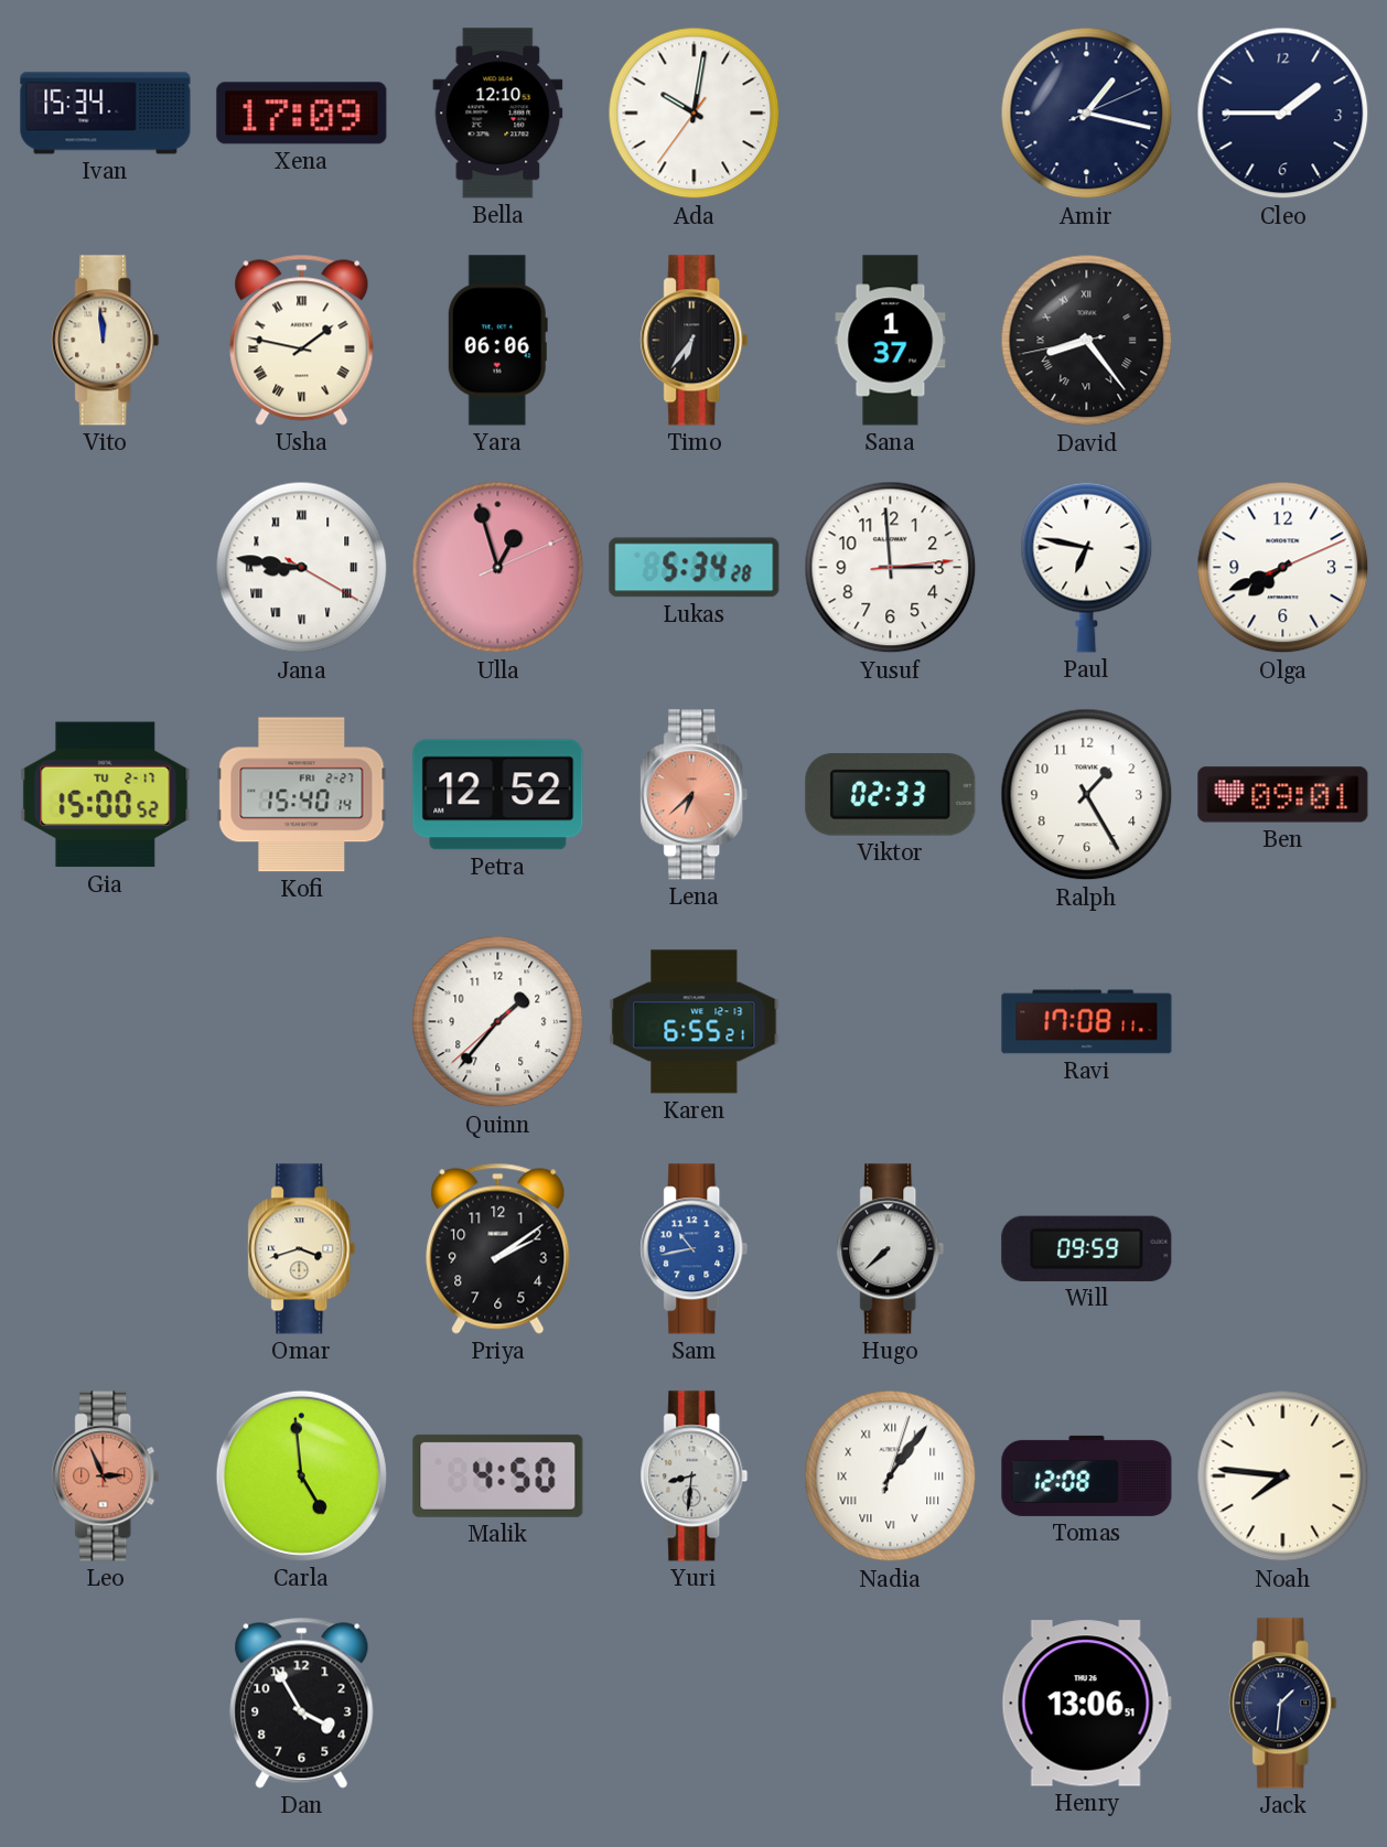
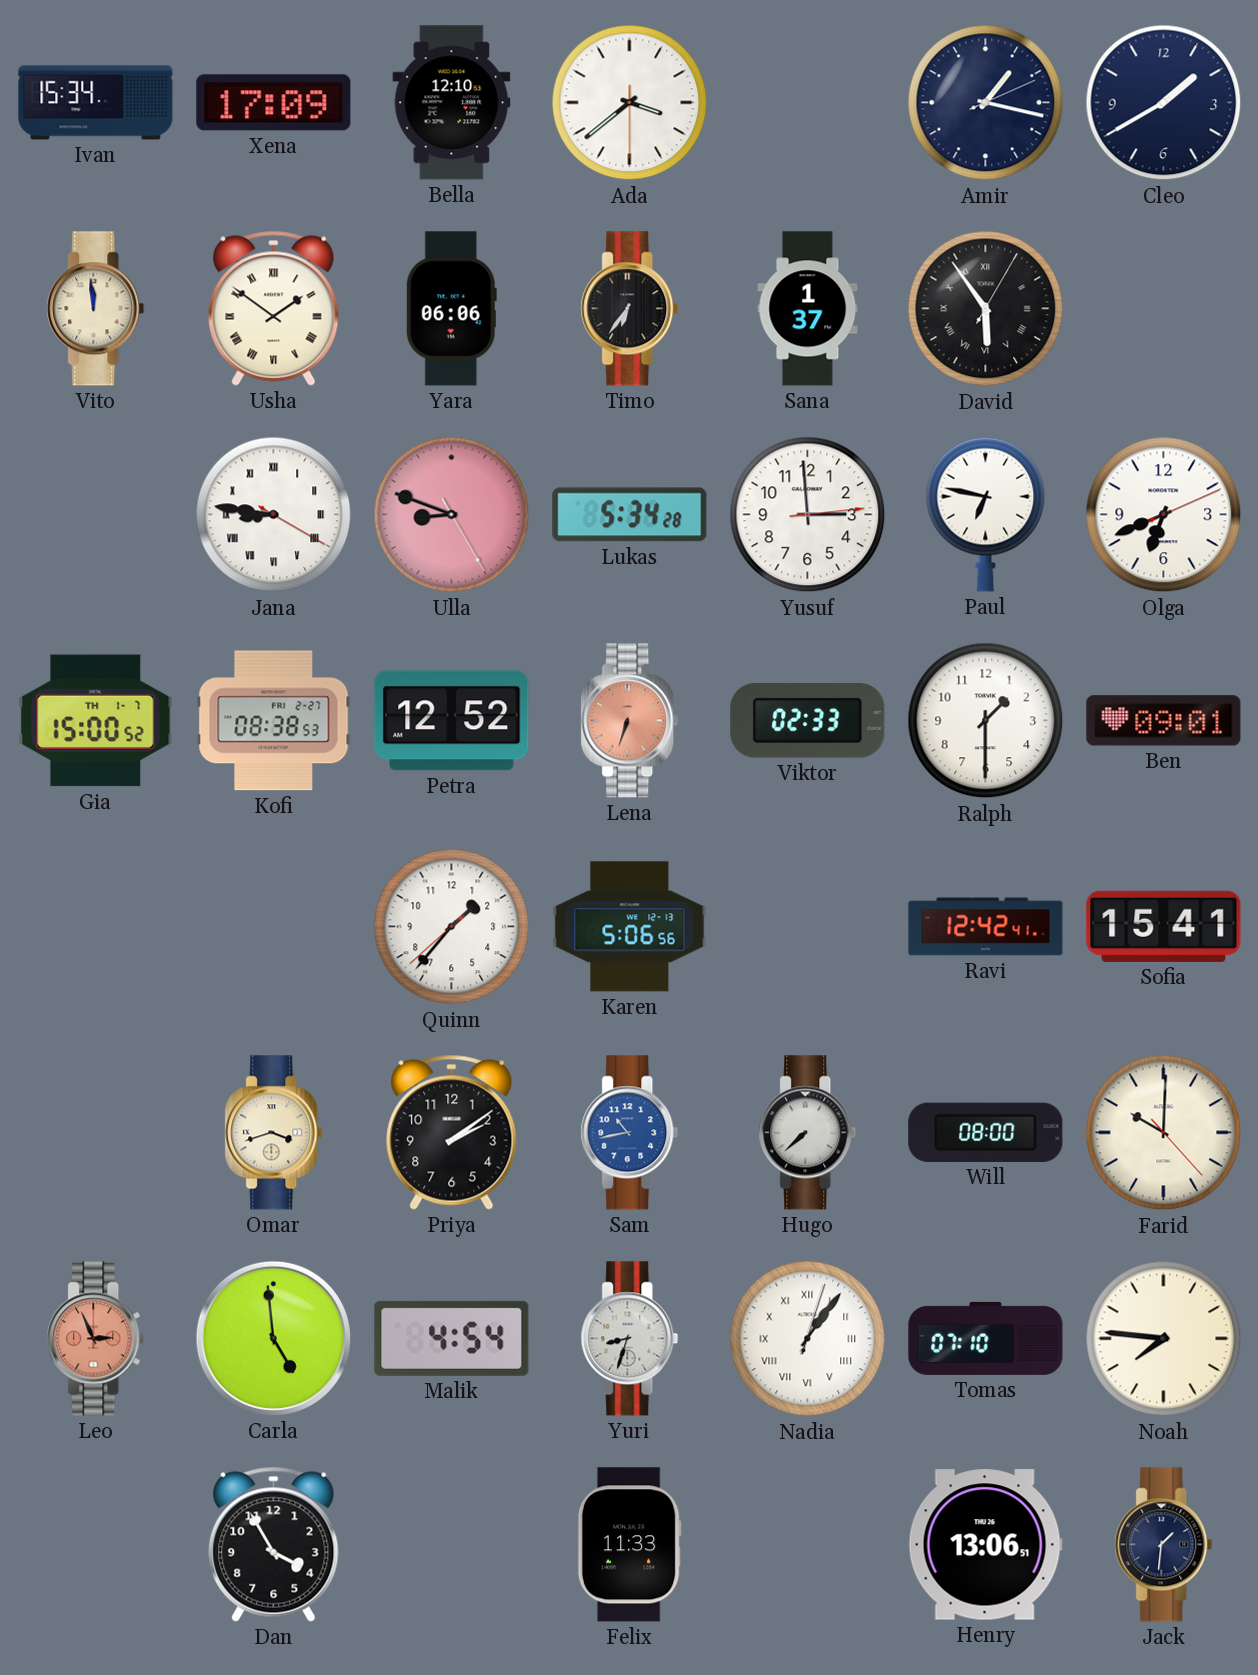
Ada: 10:01 -> 3:38
Cleo: 1:45 -> 1:40
Usha: 1:47 -> 1:51
David: 8:23 -> 5:54
Ulla: 12:57 -> 8:48
Olga: 7:41 -> 6:41
Gia date: TU 2-17 -> TH 1-7
Kofi: 15:40 -> 08:38
Lena: 6:38 -> 6:33
Ralph: 1:25 -> 1:30
Karen: 6:55 -> 5:06
Ravi: 17:08 -> 12:42
Sofia: none -> 15:41
Will: 09:59 -> 08:00
Farid: none -> 10:00
Malik: 4:50 -> 4:54
Yuri: 8:31 -> 8:33
Tomas: 12:08 -> 07:10
Felix: none -> 11:33
